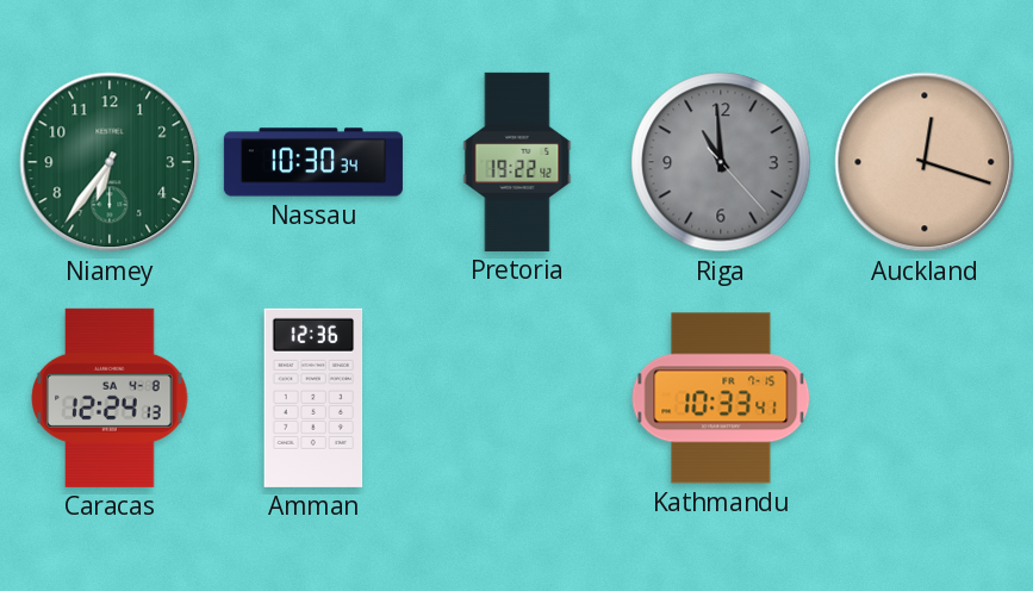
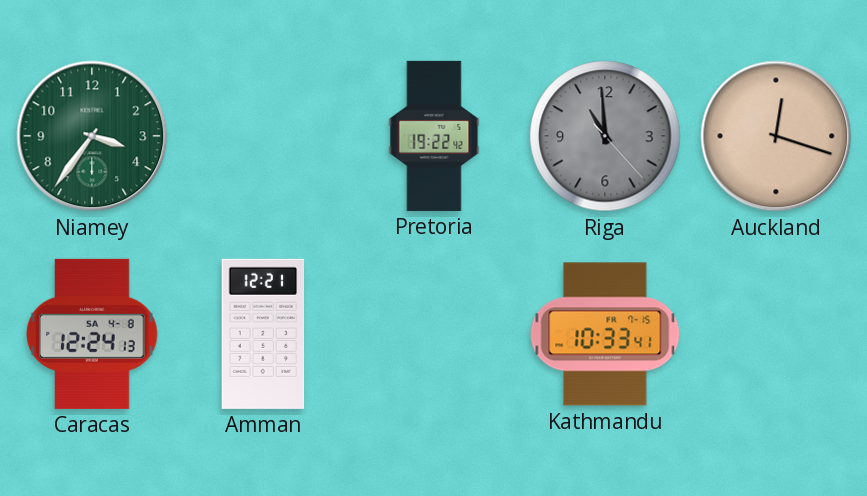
Niamey: 6:36 -> 3:36
Nassau: 10:30 -> none
Amman: 12:36 -> 12:21
